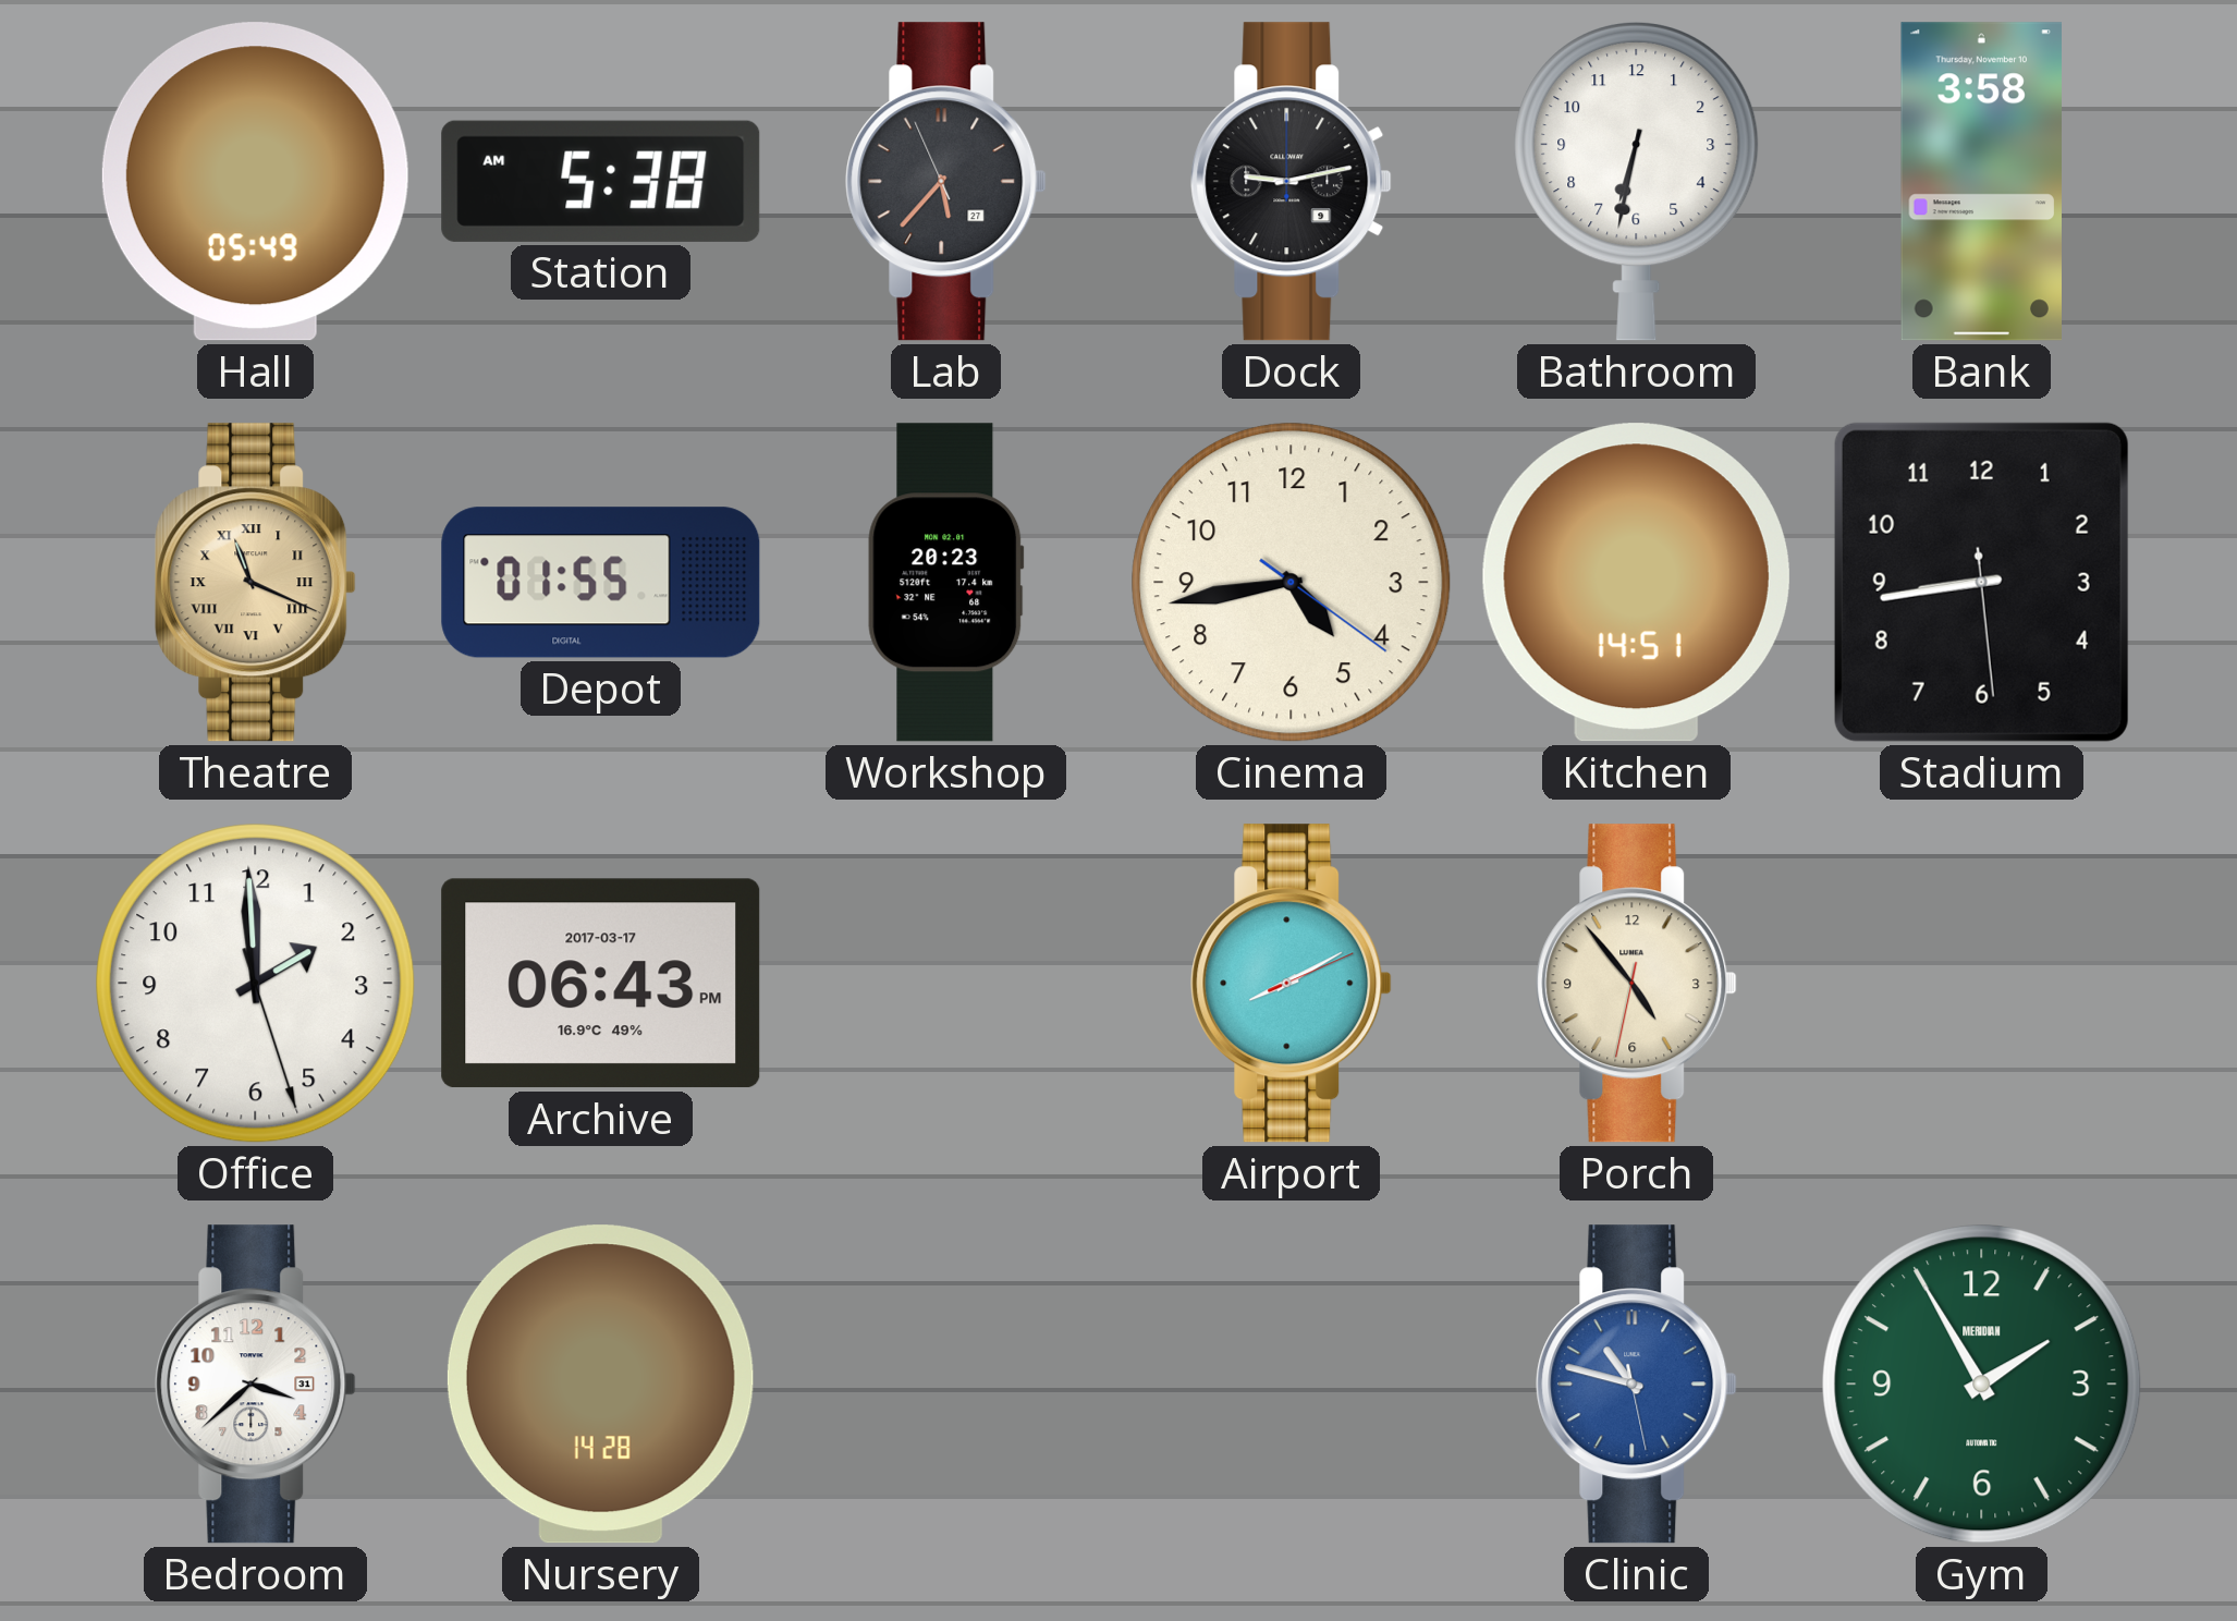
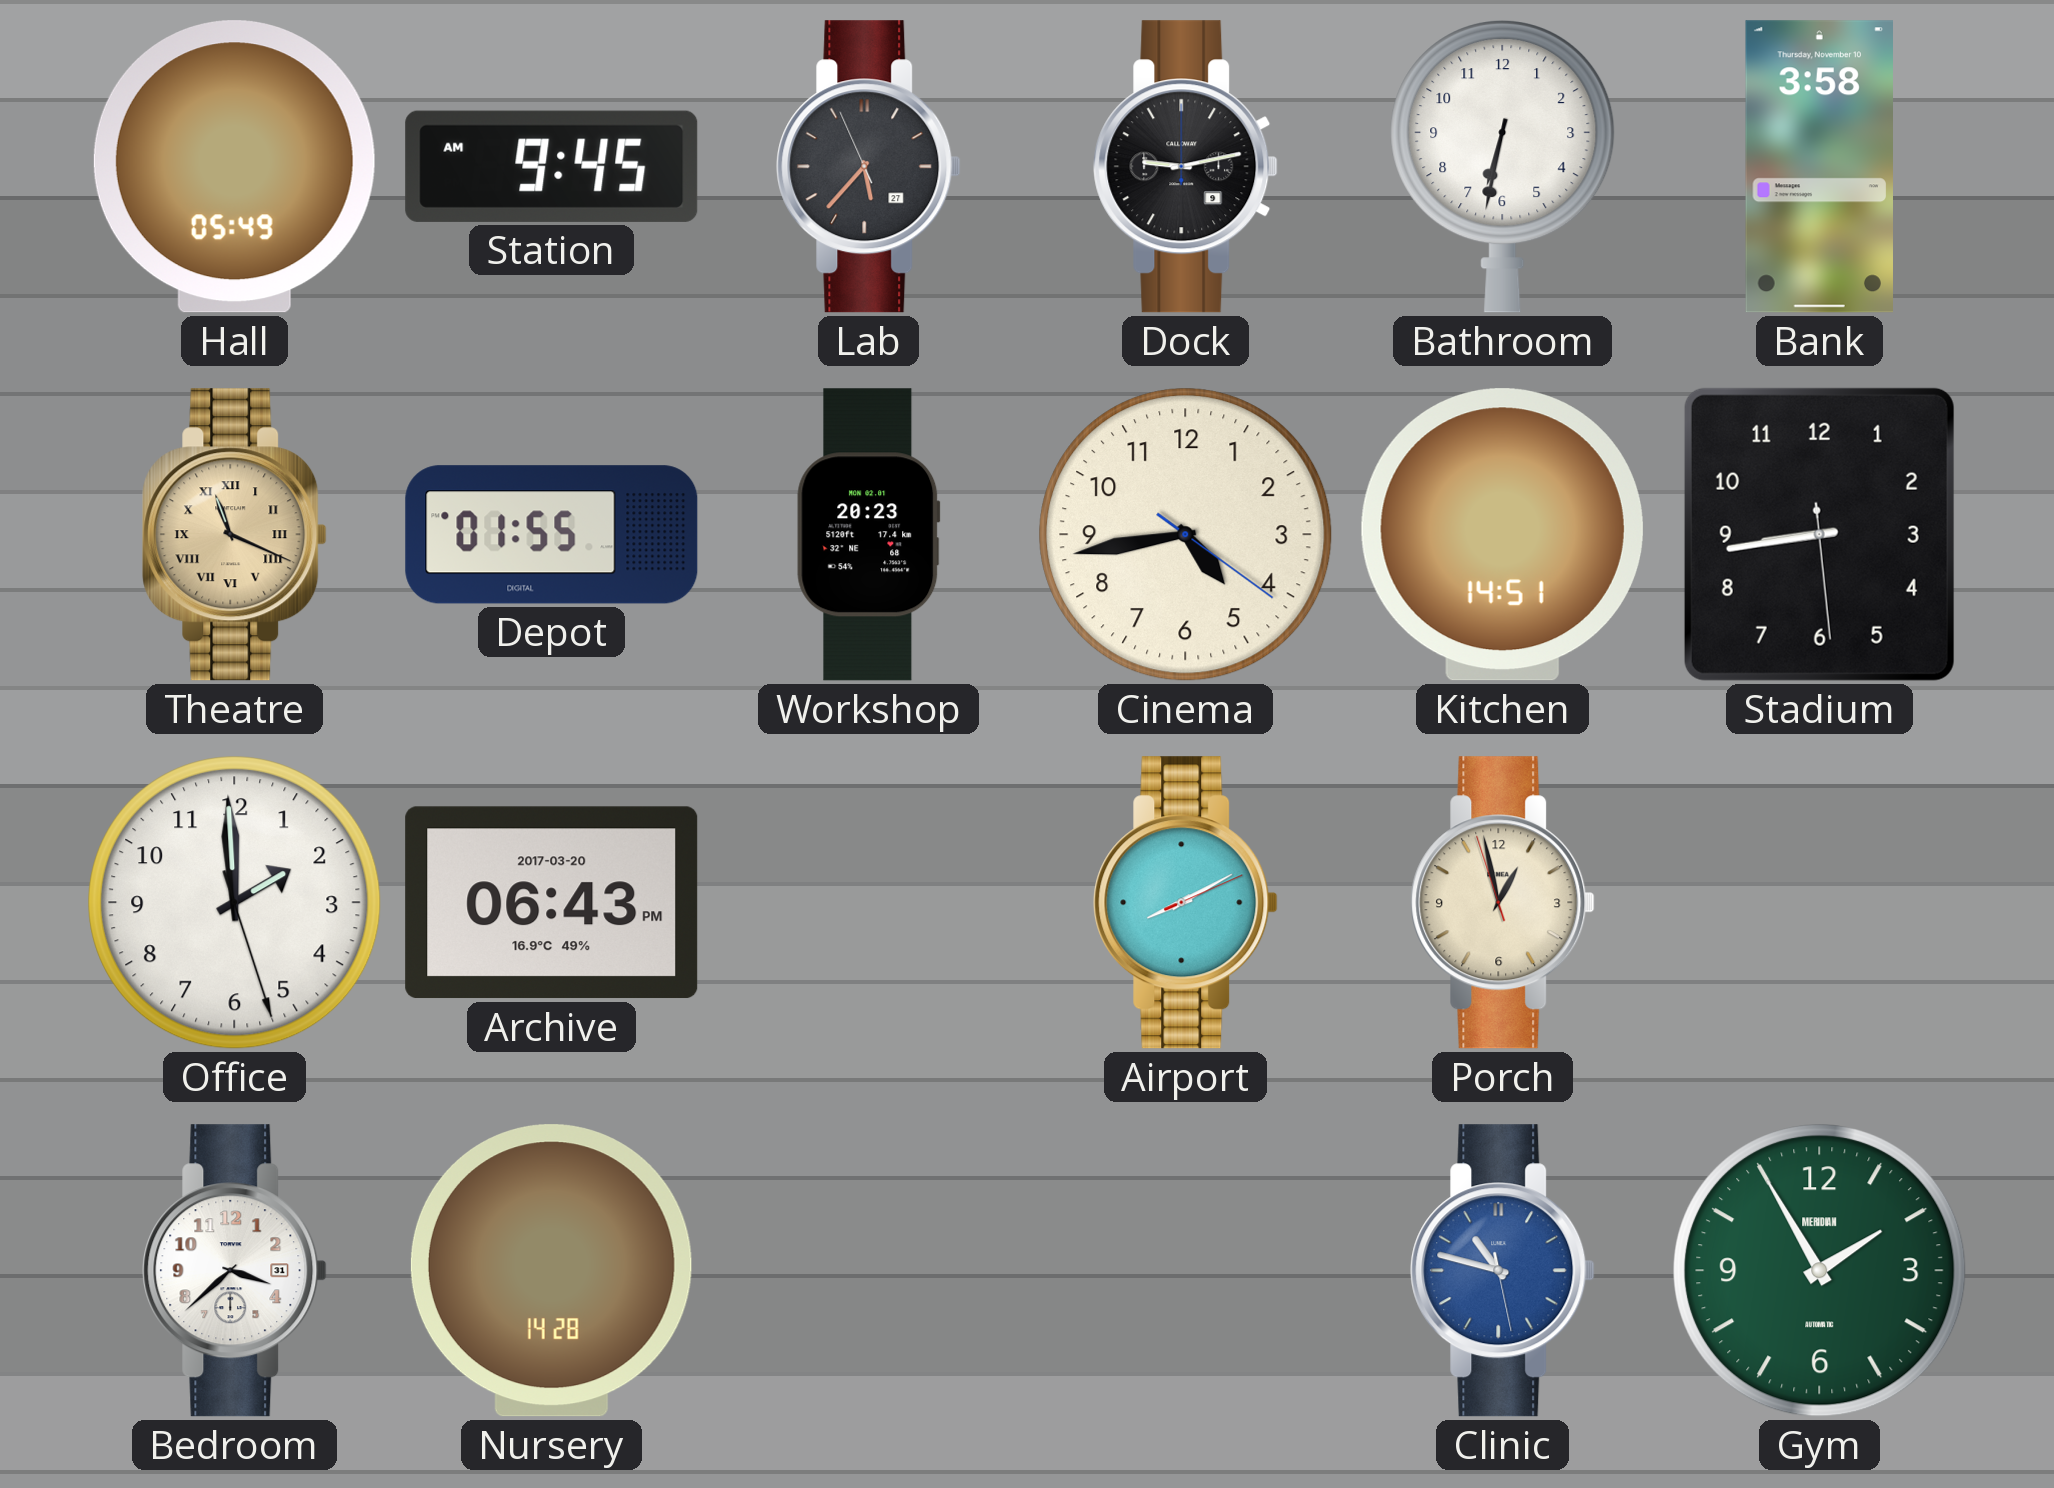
Station: 5:38 -> 9:45
Archive date: 2017-03-17 -> 2017-03-20
Porch: 4:53 -> 12:57
